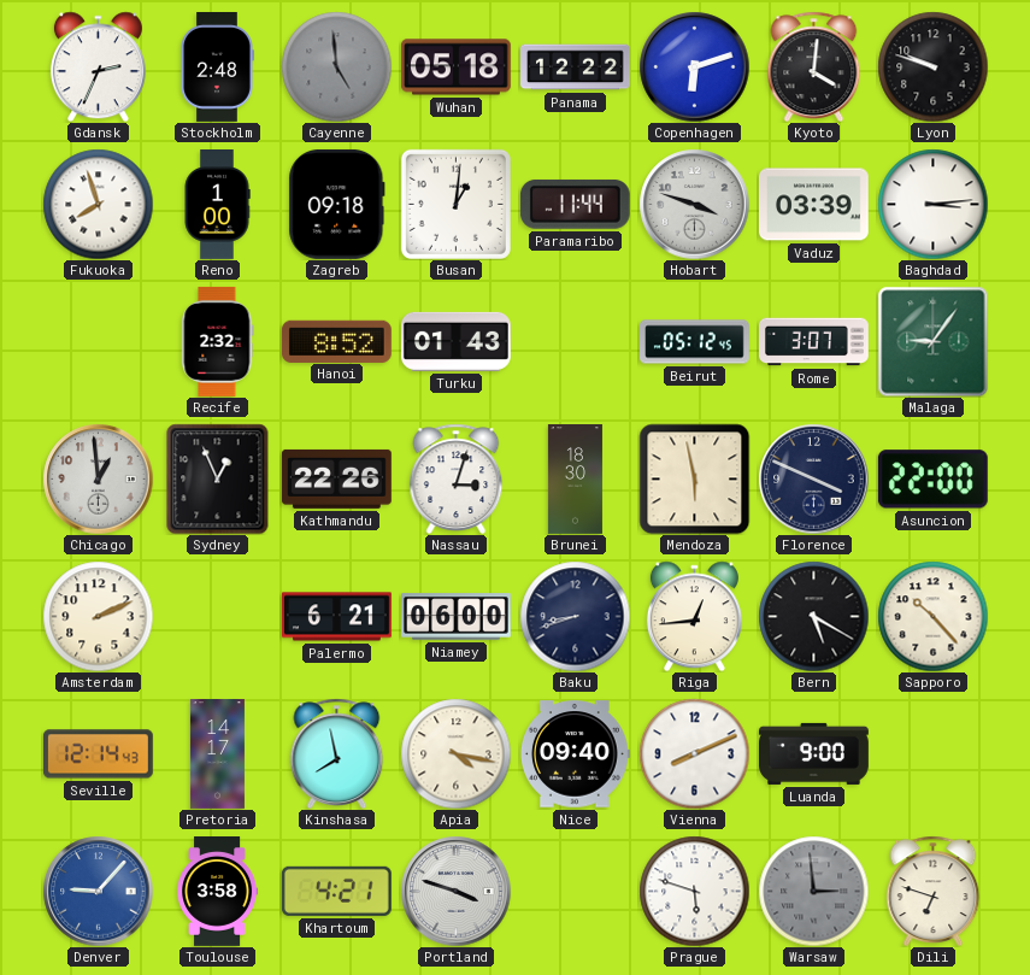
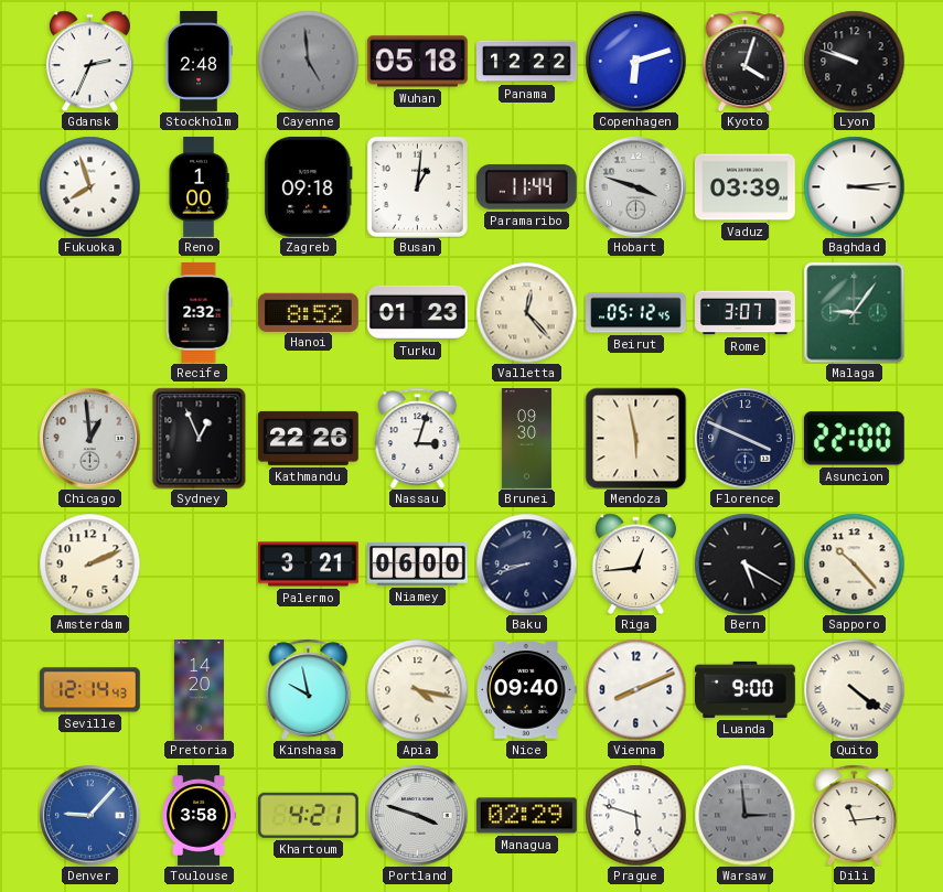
Kyoto: 4:01 -> 4:03
Turku: 01:43 -> 01:23
Valletta: none -> 12:23
Brunei: 18:30 -> 09:30
Palermo: 6:21 -> 3:21
Pretoria: 14:17 -> 14:20
Kinshasa: 7:58 -> 9:58
Quito: none -> 4:21
Managua: none -> 02:29
Dili: 6:48 -> 11:14
